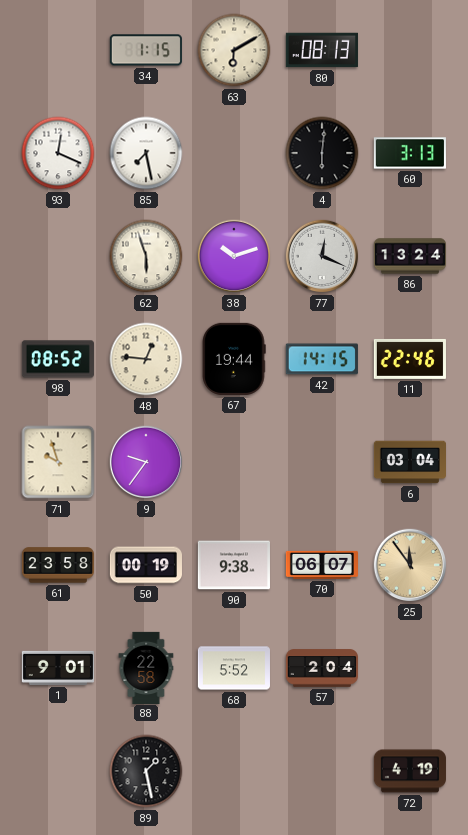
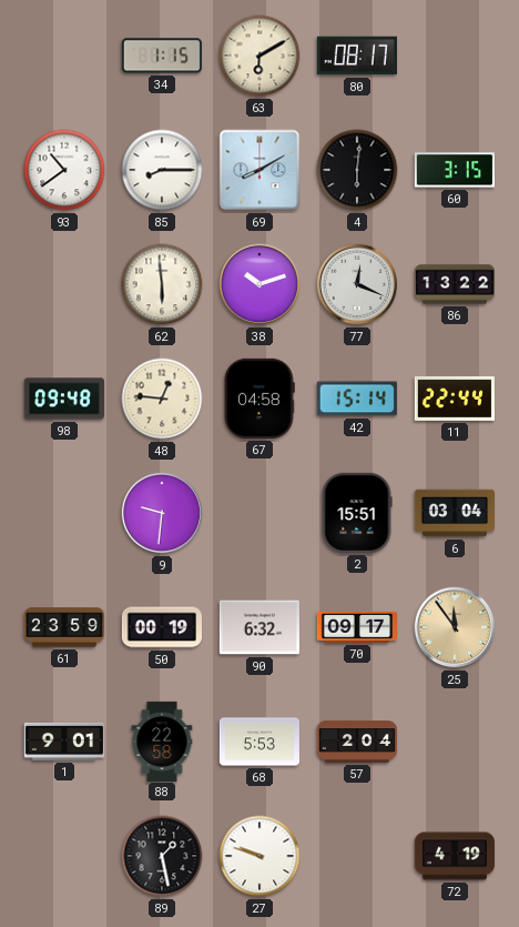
80: 08:13 -> 08:17
93: 12:19 -> 10:39
85: 7:28 -> 8:15
69: none -> 8:10
60: 3:13 -> 3:15
62: 5:57 -> 5:59
86: 13:24 -> 13:22
98: 08:52 -> 09:48
67: 19:44 -> 04:58
42: 14:15 -> 15:14
11: 22:46 -> 22:44
71: 9:57 -> none
9: 9:36 -> 9:31
2: none -> 15:51
61: 23:58 -> 23:59
90: 9:38 -> 6:32
70: 06:07 -> 09:17
68: 5:52 -> 5:53
27: none -> 9:48
